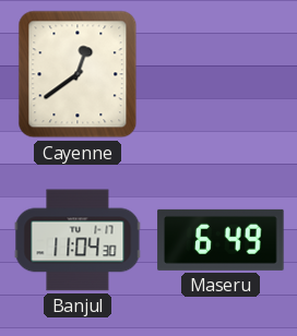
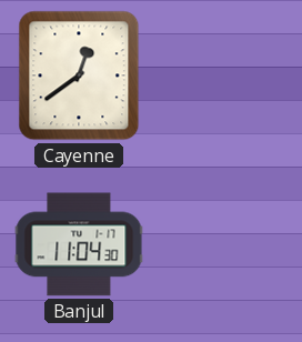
Maseru: 6:49 -> none
